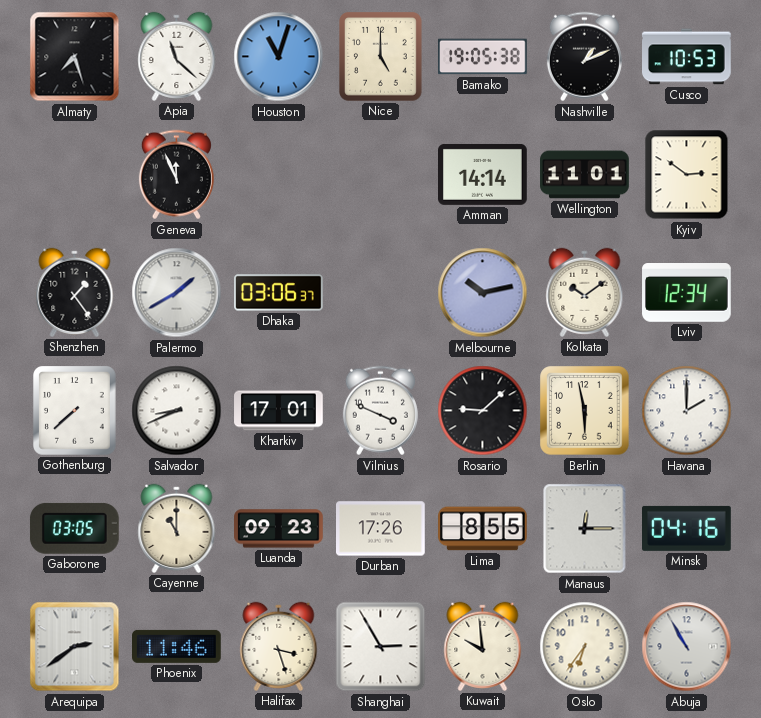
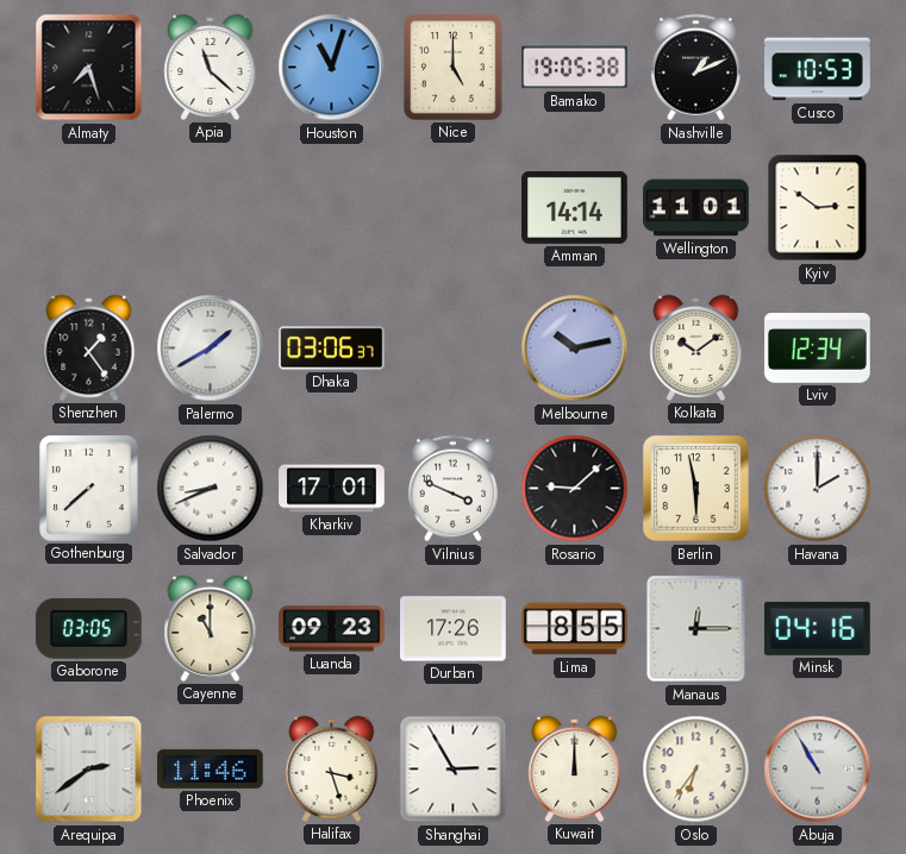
Geneva: 11:56 -> none
Kuwait: 9:59 -> 12:00
